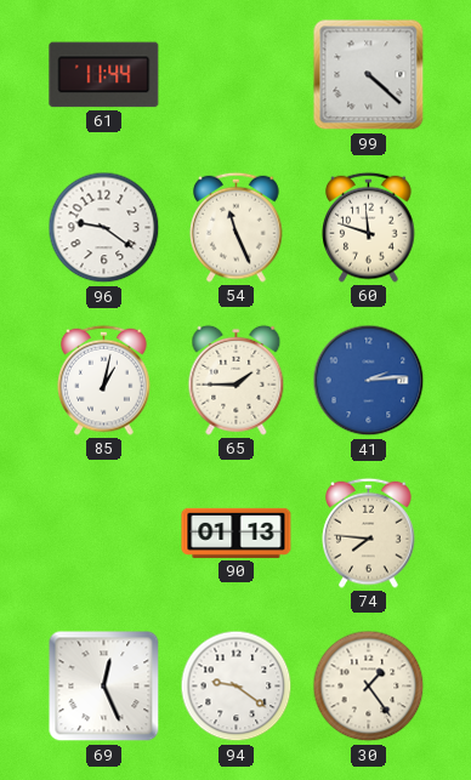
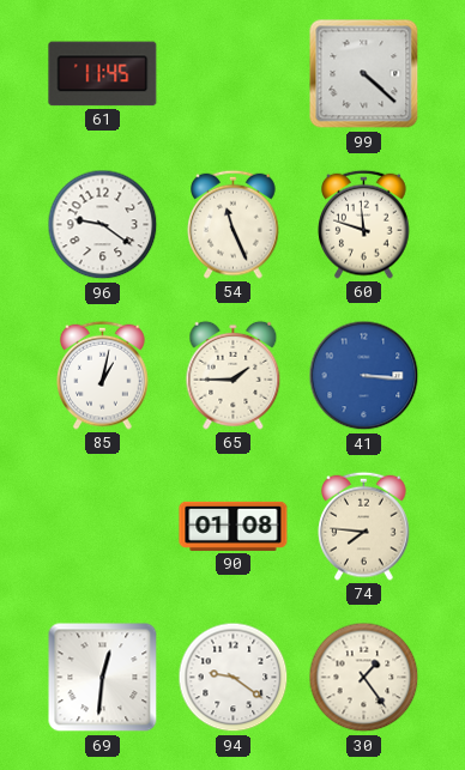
61: 11:44 -> 11:45
41: 2:14 -> 3:16
90: 01:13 -> 01:08
69: 12:26 -> 12:31
